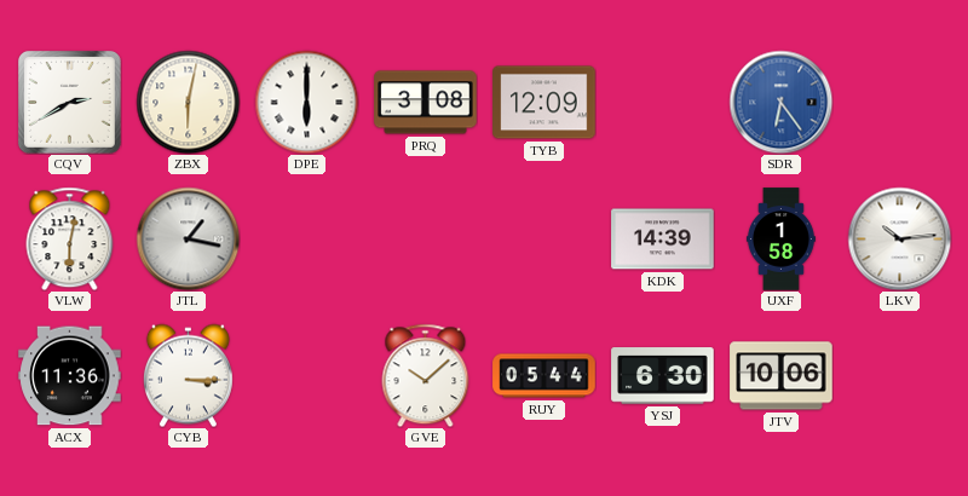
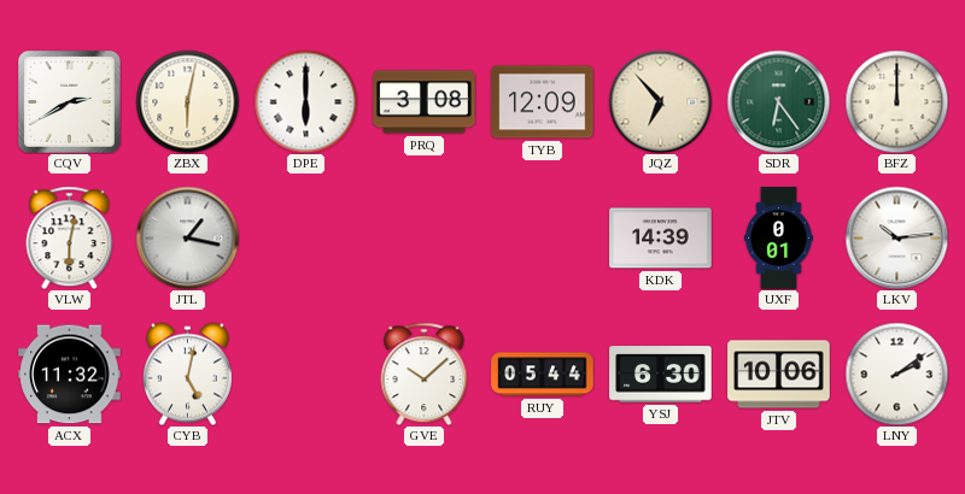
JQZ: none -> 6:53
SDR dial: blue -> green
BFZ: none -> 12:00
UXF: 1:58 -> 0:01
ACX: 11:36 -> 11:32
CYB: 3:15 -> 5:02
LNY: none -> 2:09
